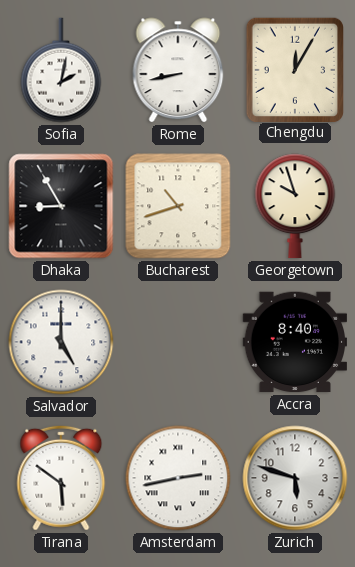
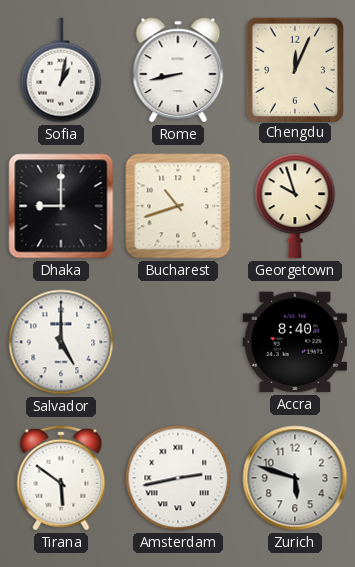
Sofia: 2:02 -> 1:02
Chengdu: 12:05 -> 12:04
Dhaka: 8:55 -> 9:00
